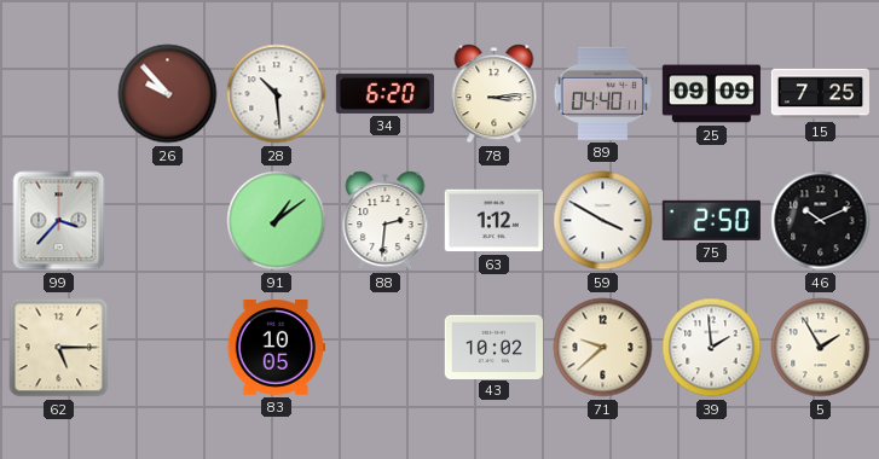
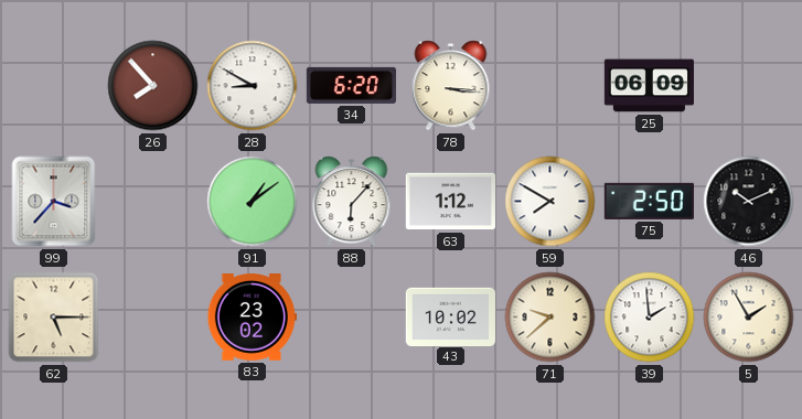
26: 9:53 -> 7:53
28: 10:29 -> 8:50
78: 3:14 -> 3:16
89: 04:40 -> none
25: 09:09 -> 06:09
15: 7:25 -> none
88: 2:31 -> 6:07
59: 3:50 -> 7:50
83: 10:05 -> 23:02
